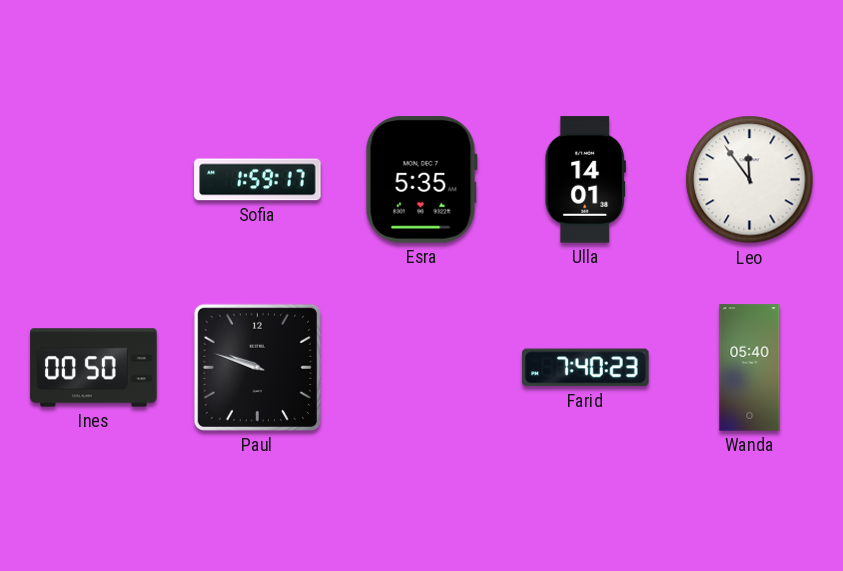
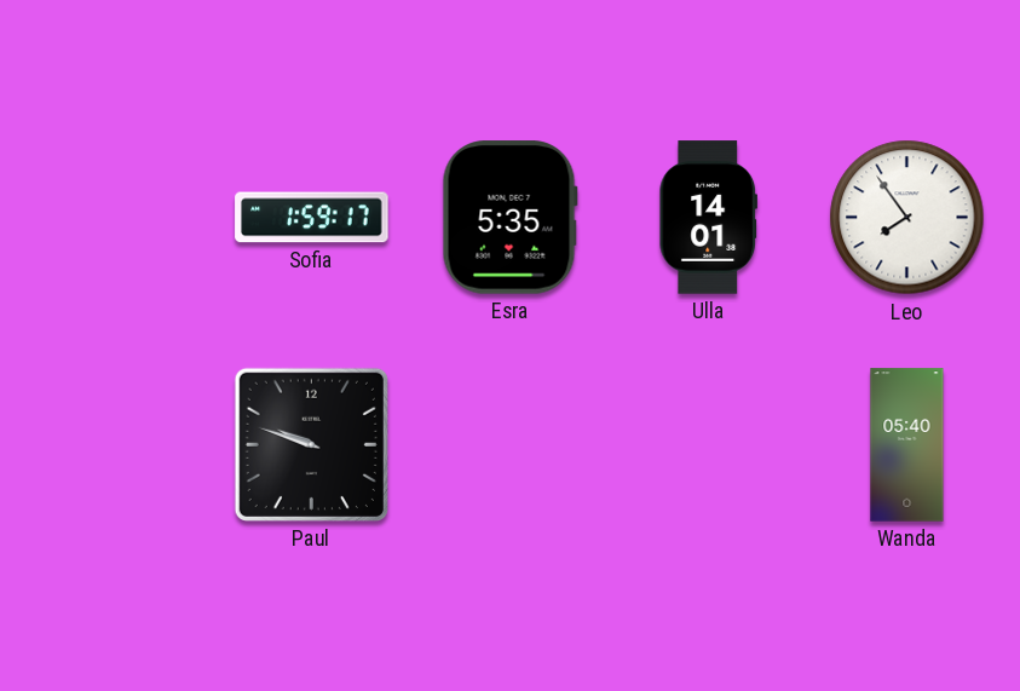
Leo: 11:54 -> 7:54
Ines: 00:50 -> none
Farid: 7:40 -> none
